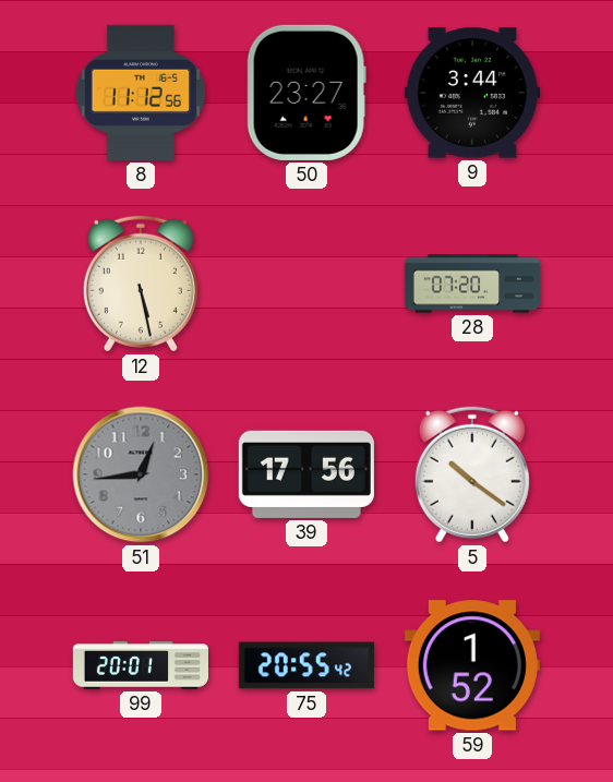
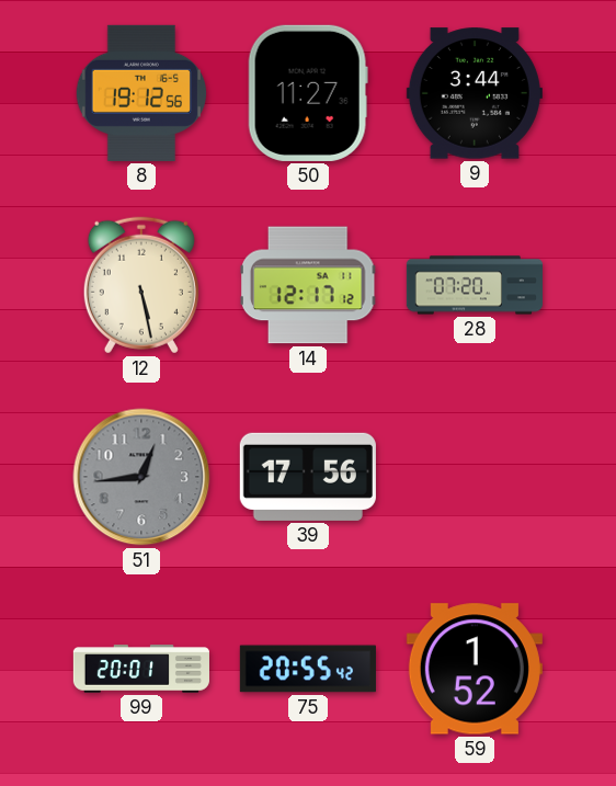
8: 11:12 -> 19:12
50: 23:27 -> 11:27
14: none -> 12:17
5: 10:21 -> none
